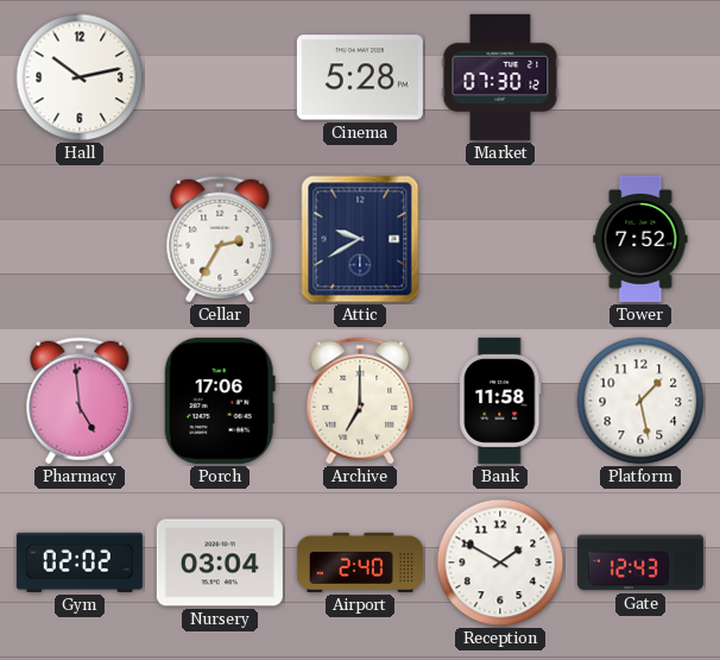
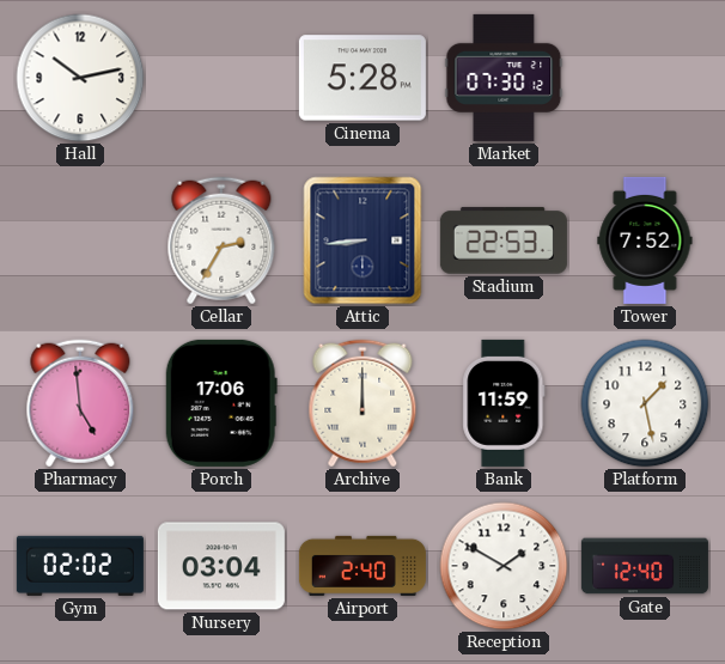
Attic: 9:40 -> 8:44
Stadium: none -> 22:53
Archive: 7:00 -> 12:00
Bank: 11:58 -> 11:59
Gate: 12:43 -> 12:40
